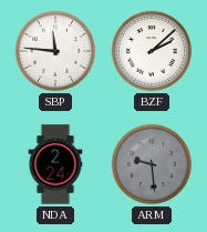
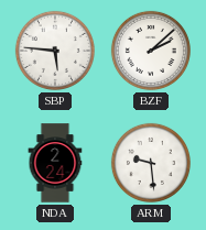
SBP: 11:46 -> 5:46
ARM dial: grey -> white
